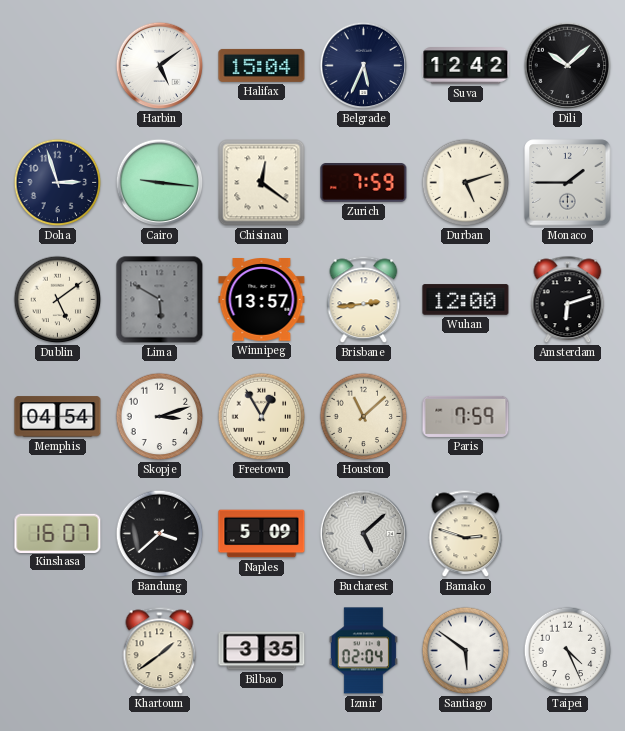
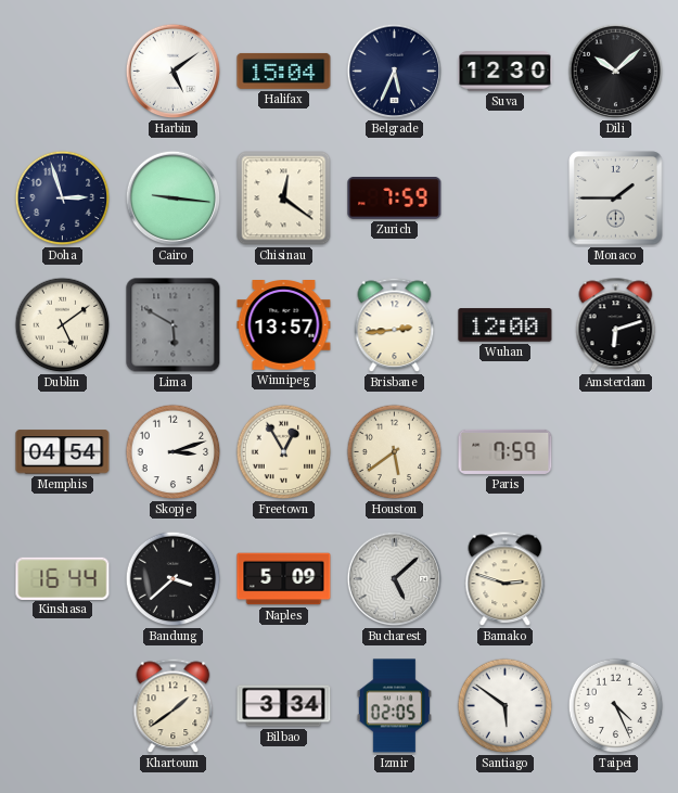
Suva: 12:42 -> 12:30
Durban: 5:12 -> none
Houston: 11:08 -> 5:39
Kinshasa: 16:07 -> 16:44
Bilbao: 3:35 -> 3:34
Izmir: 02:04 -> 02:05
